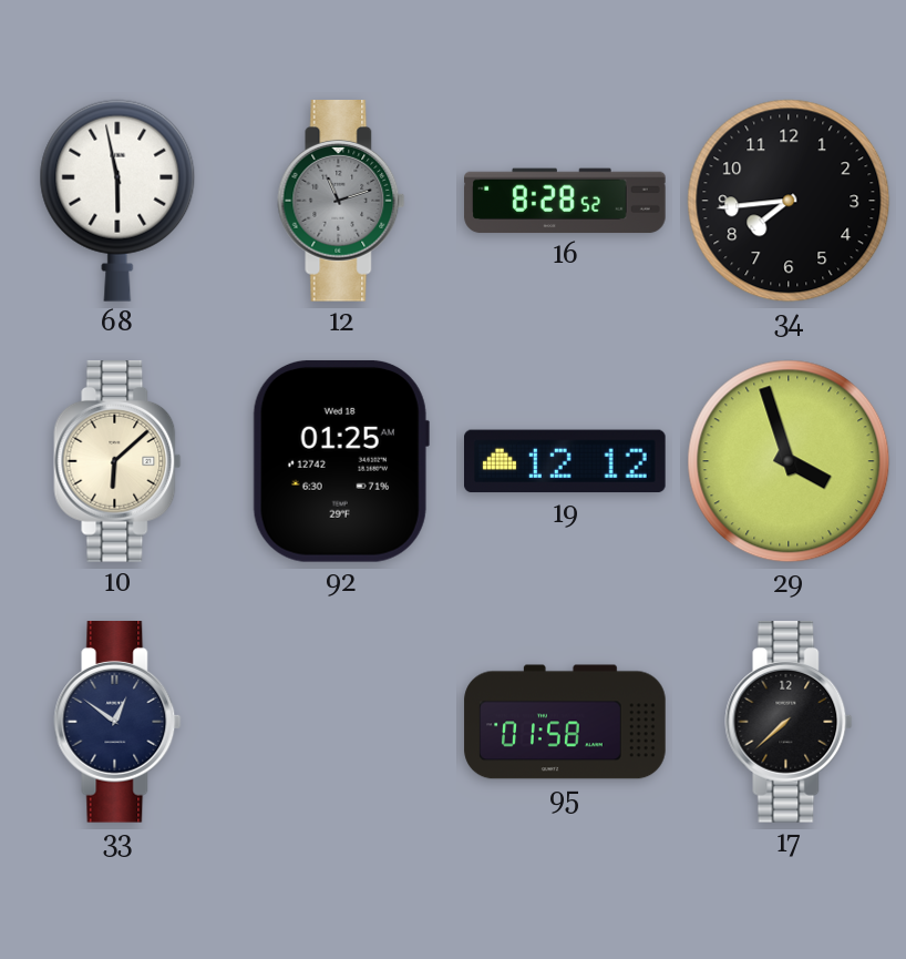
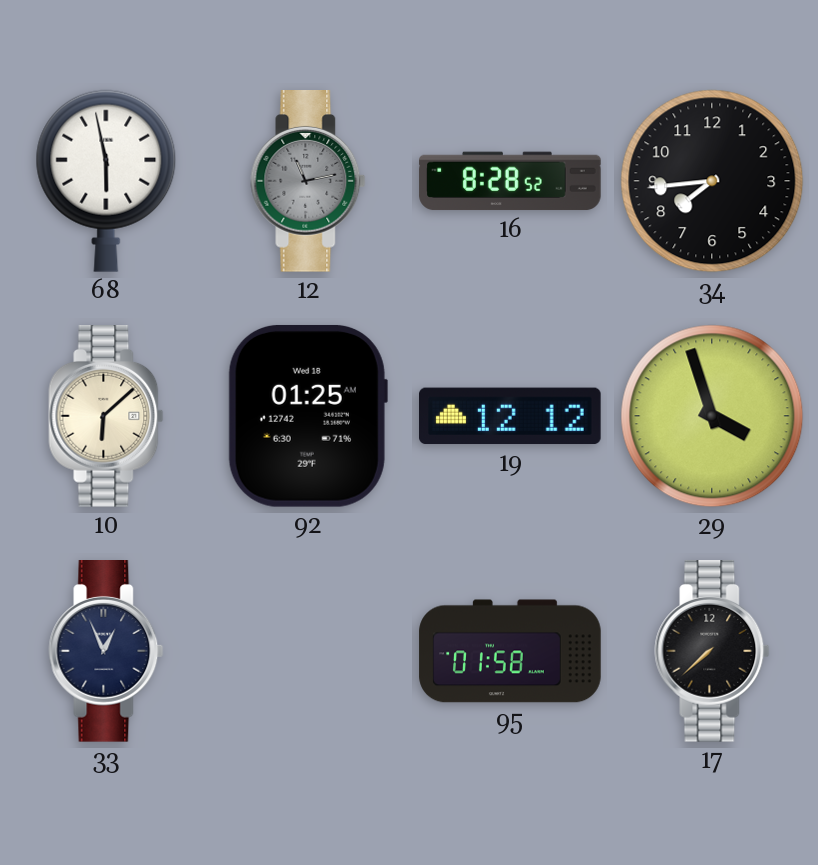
12: 11:12 -> 11:13
33: 12:51 -> 12:56
